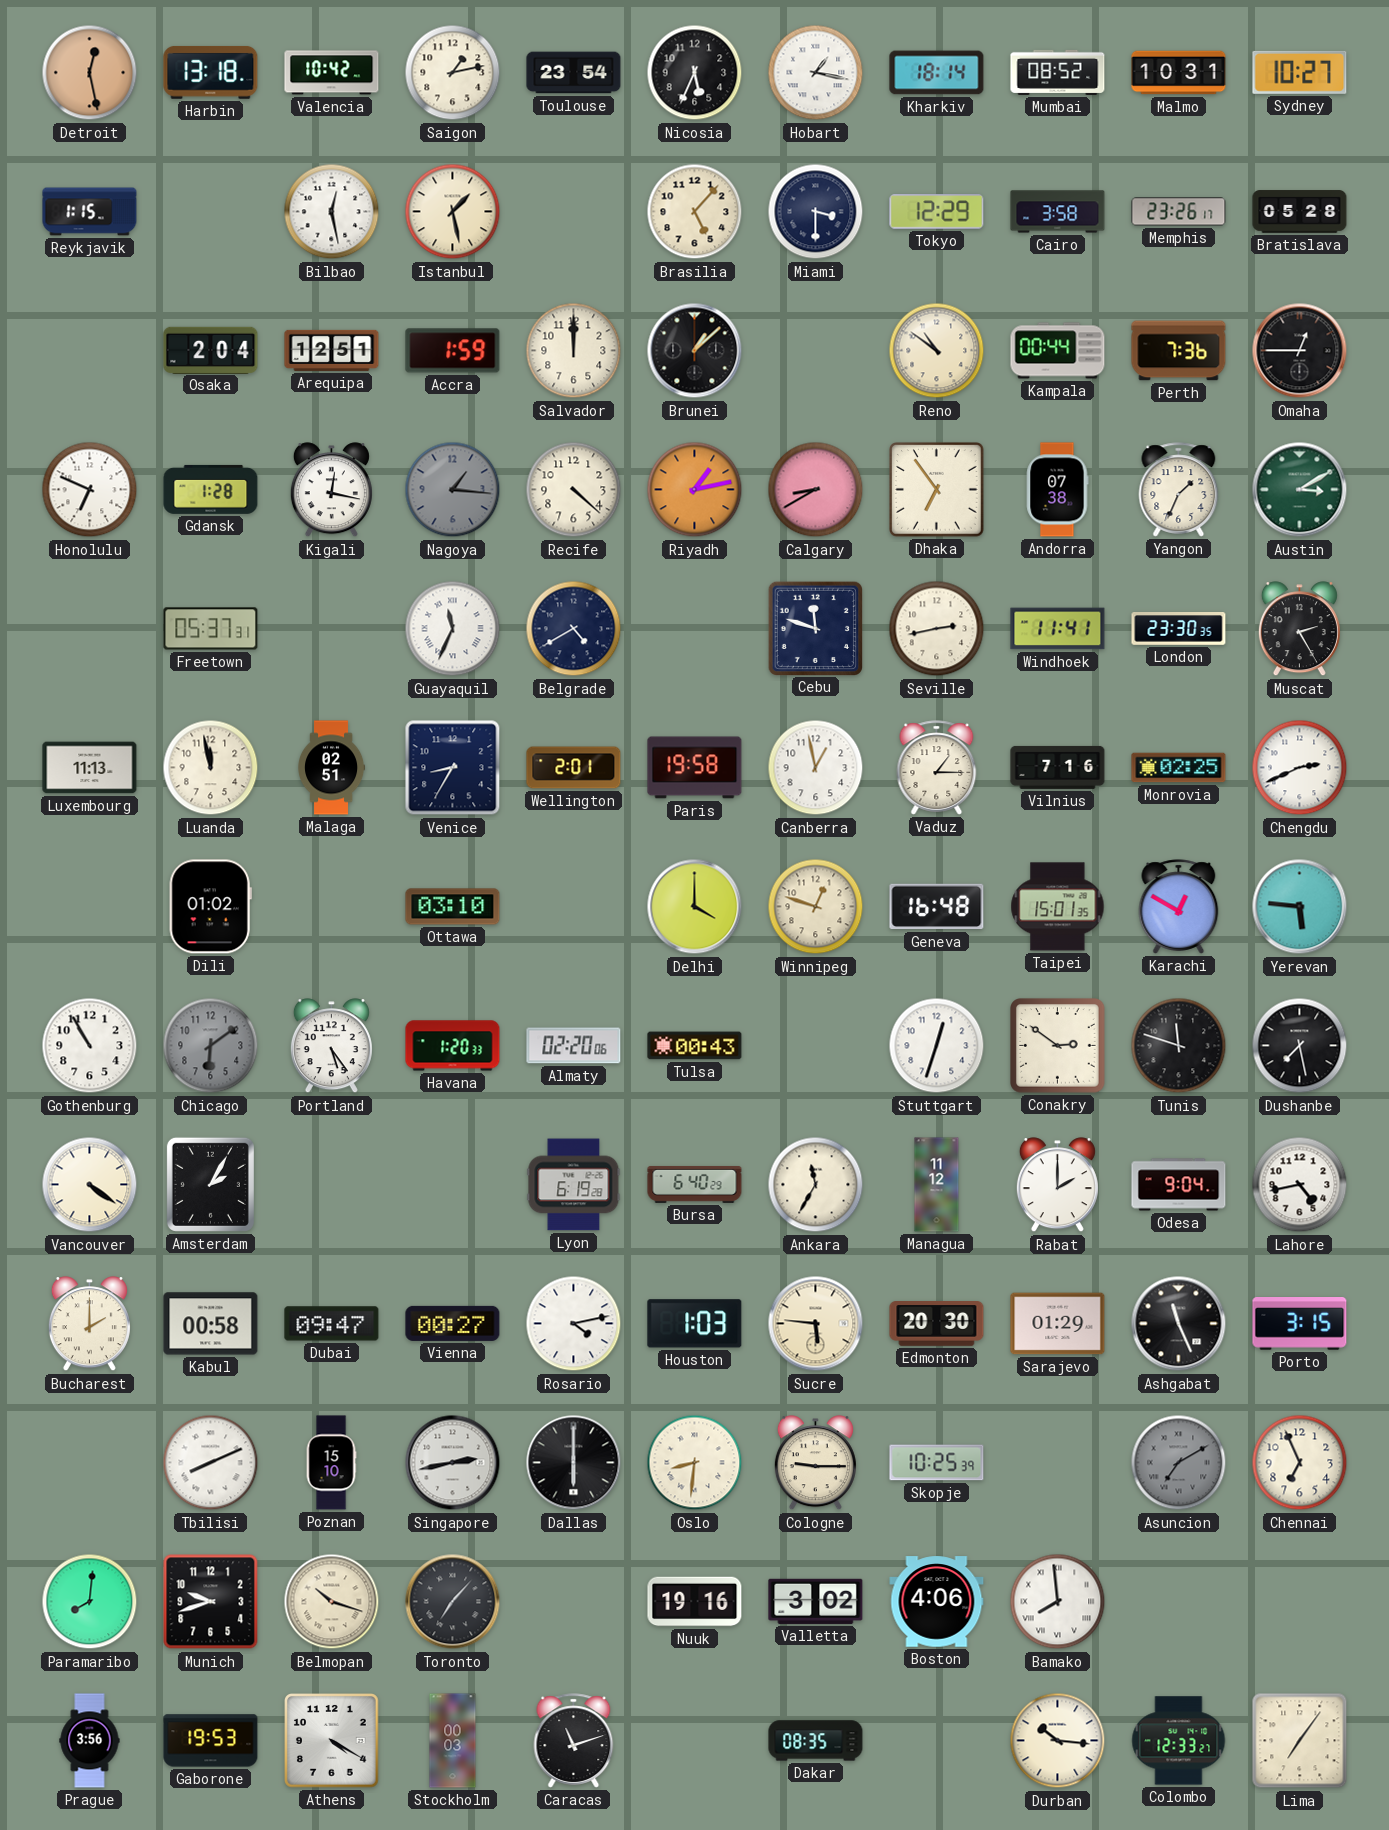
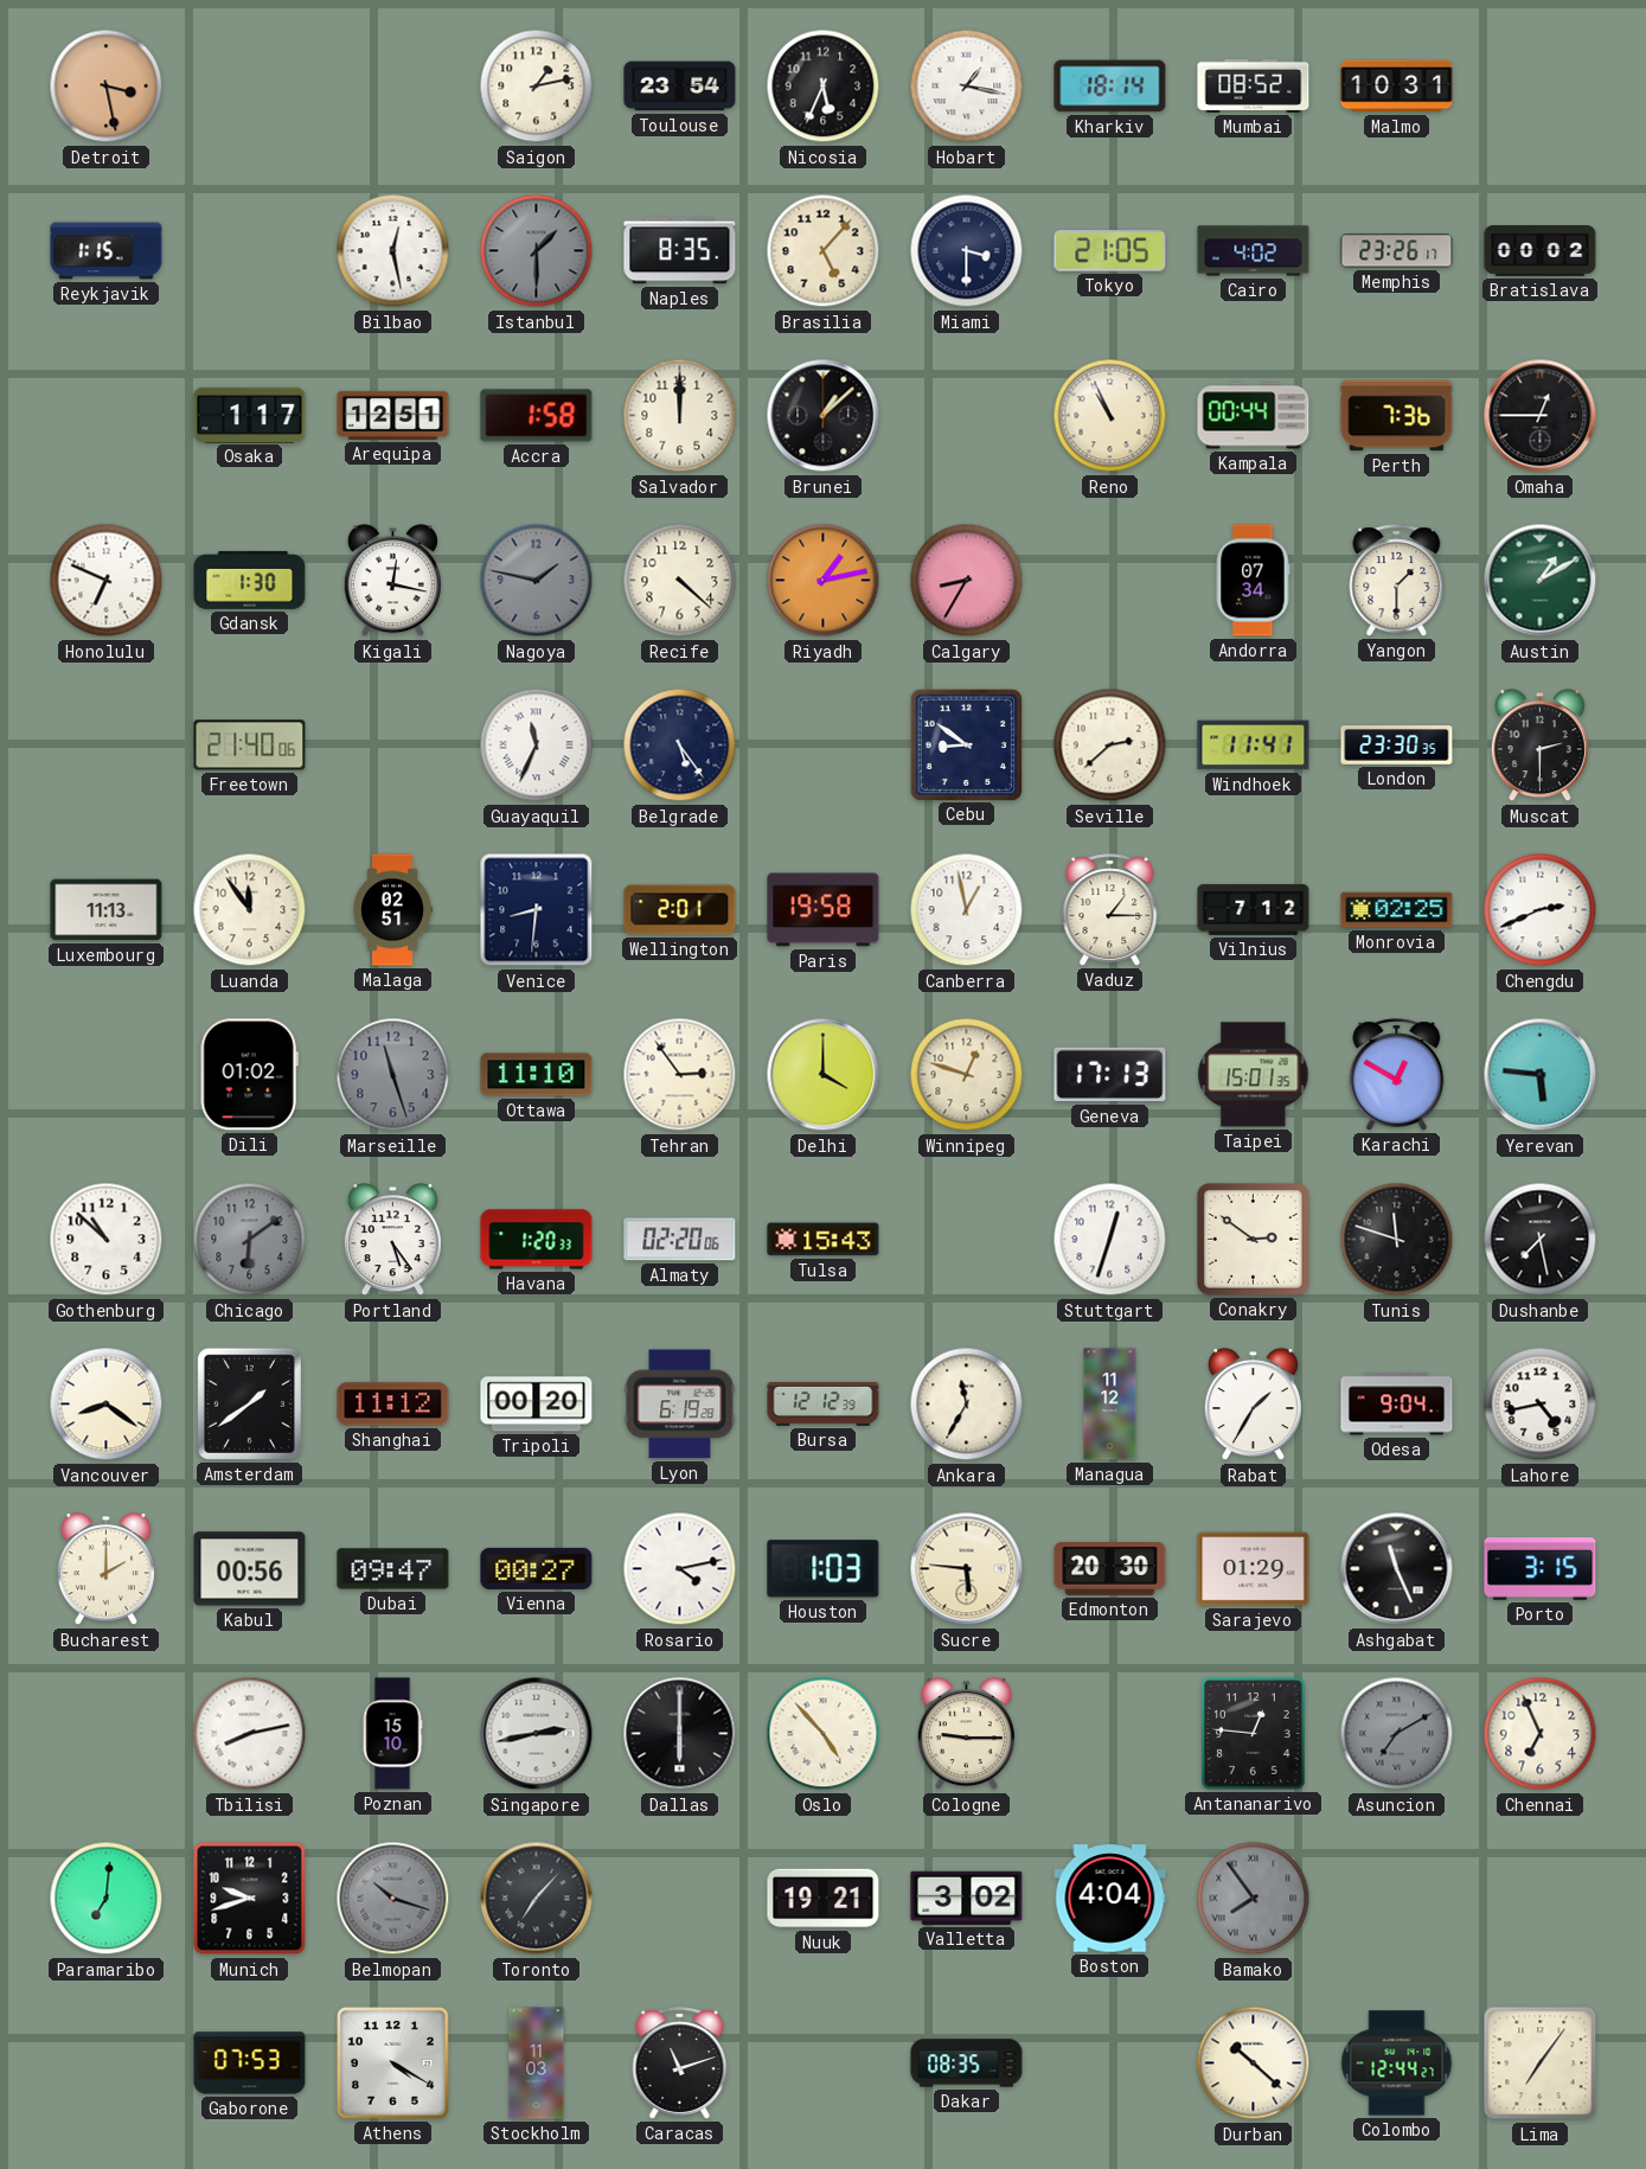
Detroit: 12:28 -> 3:28
Harbin: 13:18 -> none
Valencia: 10:42 -> none
Sydney: 10:27 -> none
Istanbul: 1:28 -> 1:30
Istanbul dial: cream -> grey
Naples: none -> 8:35
Tokyo: 12:29 -> 21:05
Cairo: 3:58 -> 4:02
Bratislava: 05:28 -> 00:02
Osaka: 2:04 -> 1:17
Accra: 1:59 -> 1:58
Reno: 10:51 -> 10:56
Gdansk: 1:28 -> 1:30
Nagoya: 1:16 -> 1:47
Calgary: 8:40 -> 8:35
Dhaka: 6:54 -> none
Andorra: 07:38 -> 07:34
Yangon: 1:34 -> 1:30
Austin: 3:10 -> 1:10
Freetown: 05:37 -> 21:40
Belgrade: 4:40 -> 5:24
Cebu: 11:48 -> 8:51
Seville: 2:43 -> 2:38
Muscat: 2:25 -> 2:30
Luanda: 11:58 -> 11:54
Venice: 8:35 -> 8:31
Vilnius: 7:16 -> 7:12
Marseille: none -> 11:27
Ottawa: 03:10 -> 11:10
Tehran: none -> 2:54
Geneva: 16:48 -> 17:13
Gothenburg: 10:55 -> 10:52
Tulsa: 00:43 -> 15:43
Vancouver: 4:21 -> 8:21
Amsterdam: 2:05 -> 1:39
Shanghai: none -> 11:12
Tripoli: none -> 00:20
Bursa: 6:40 -> 12:12
Rabat: 2:00 -> 1:35
Kabul: 00:58 -> 00:56
Tbilisi: 8:11 -> 8:13
Oslo: 8:31 -> 4:53
Skopje: 10:25 -> none
Antananarivo: none -> 12:46
Paramaribo: 8:01 -> 7:01
Belmopan dial: cream -> grey
Nuuk: 19:16 -> 19:21
Boston: 4:06 -> 4:04
Bamako: 7:59 -> 7:54
Bamako dial: white -> grey
Prague: 3:56 -> none
Gaborone: 19:53 -> 07:53
Stockholm: 00:03 -> 11:03
Durban: 10:16 -> 10:22
Colombo: 12:33 -> 12:44
